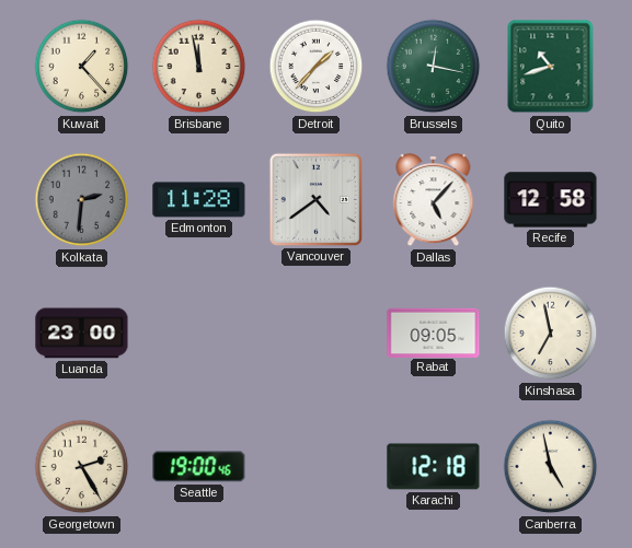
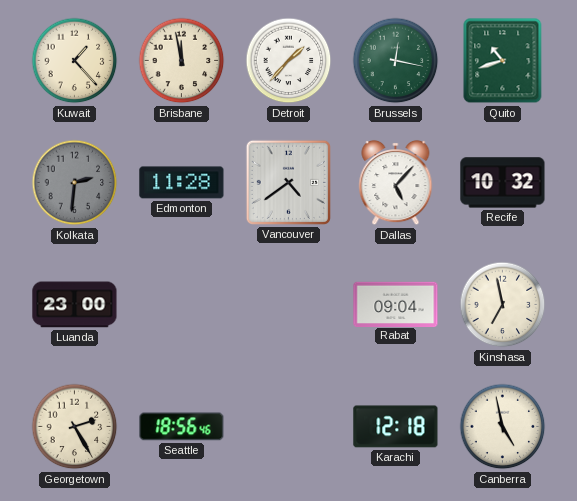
Recife: 12:58 -> 10:32
Rabat: 09:05 -> 09:04
Seattle: 19:00 -> 18:56
